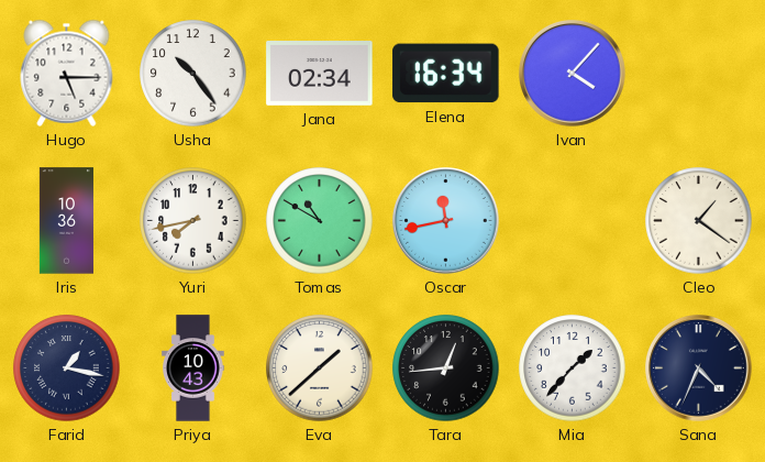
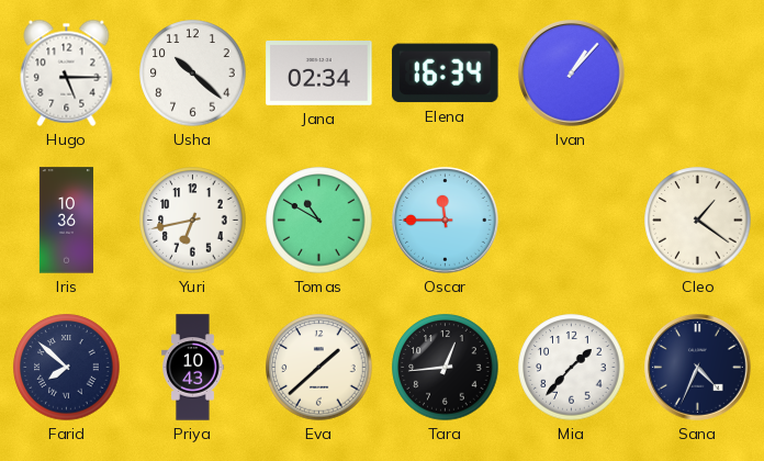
Usha: 10:24 -> 10:22
Ivan: 4:07 -> 1:07
Yuri: 7:43 -> 6:43
Oscar: 11:43 -> 11:45
Farid: 1:17 -> 7:52
